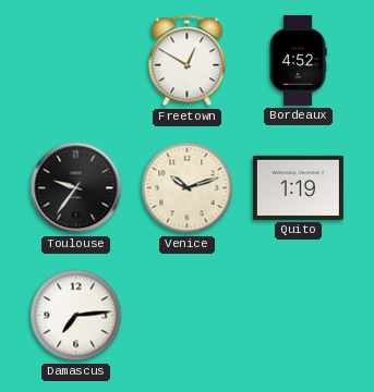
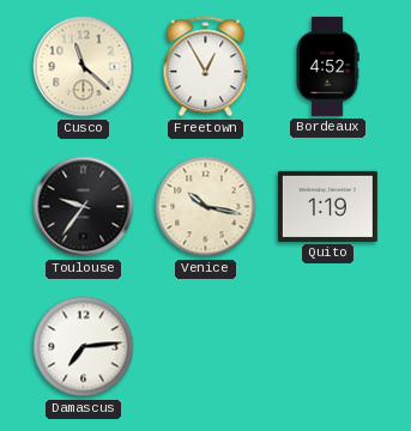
Cusco: none -> 11:22
Freetown: 12:50 -> 12:55
Venice: 10:12 -> 10:17
